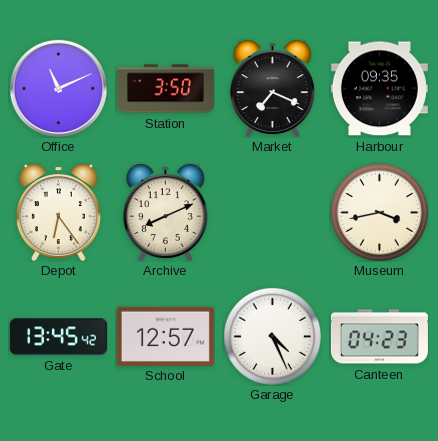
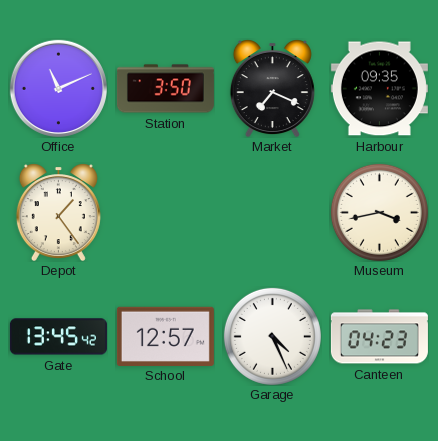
Depot: 6:24 -> 1:24
Archive: 8:11 -> none
